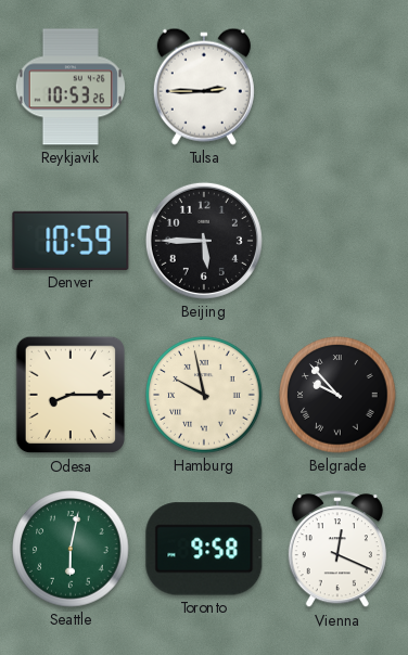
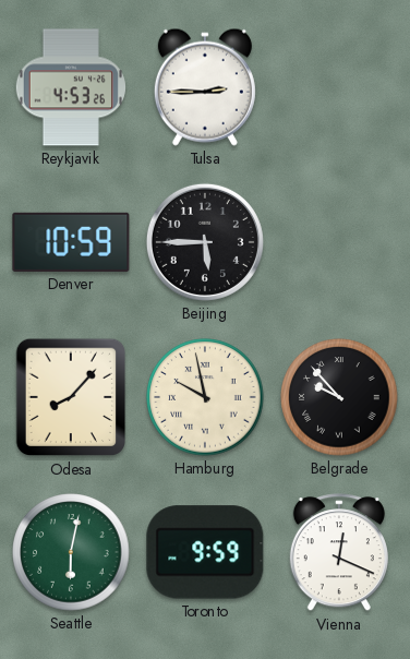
Reykjavik: 10:53 -> 4:53
Odesa: 8:15 -> 8:07
Toronto: 9:58 -> 9:59
